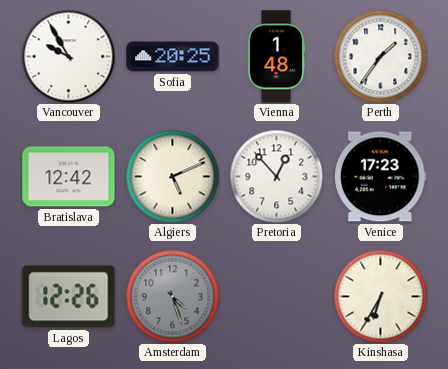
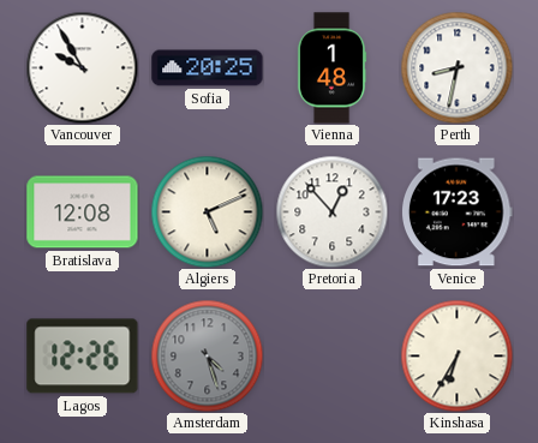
Perth: 1:36 -> 8:32
Bratislava: 12:42 -> 12:08
